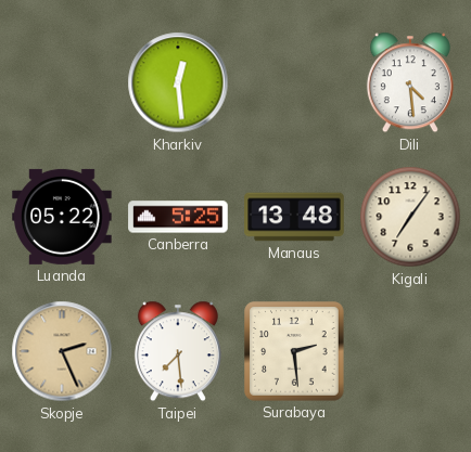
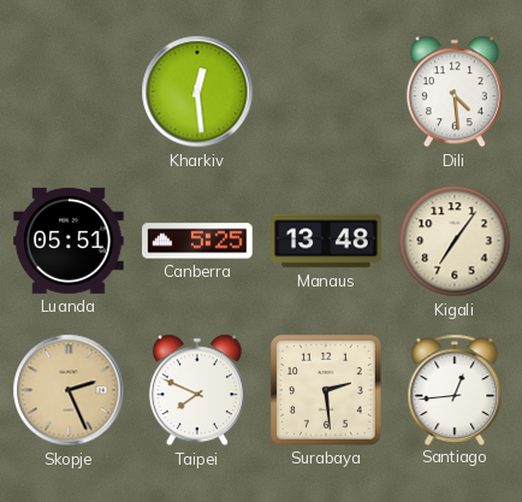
Luanda: 05:22 -> 05:51
Taipei: 7:29 -> 7:49
Santiago: none -> 12:44
